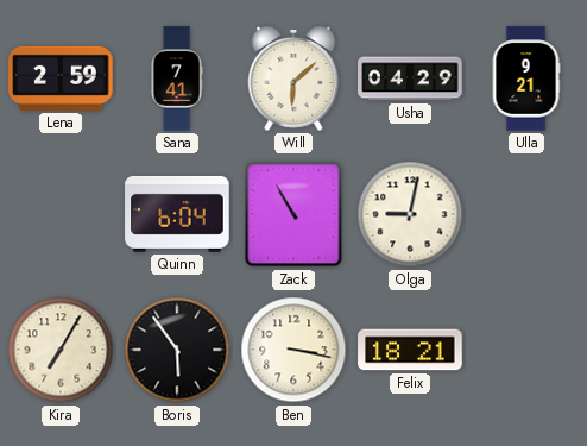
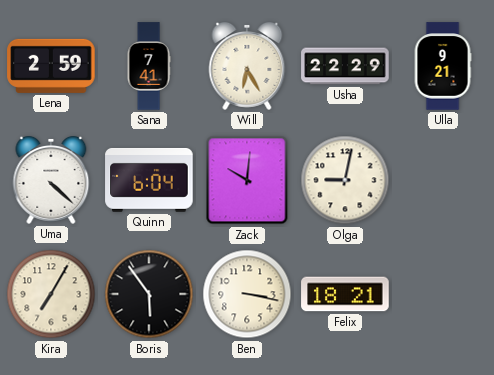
Will: 6:08 -> 6:25
Usha: 04:29 -> 22:29
Uma: none -> 4:22
Zack: 10:55 -> 10:01
